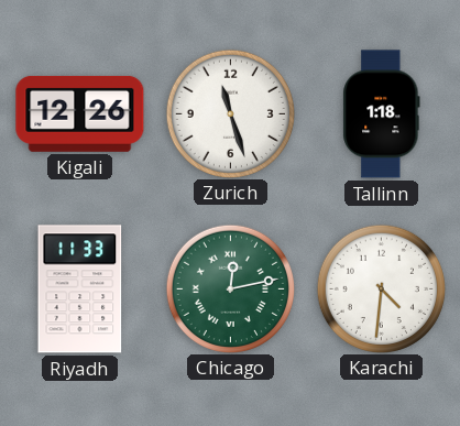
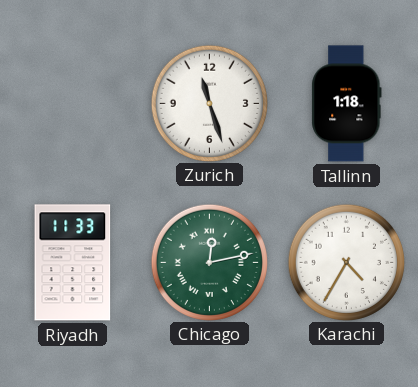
Kigali: 12:26 -> none
Karachi: 4:31 -> 4:35
